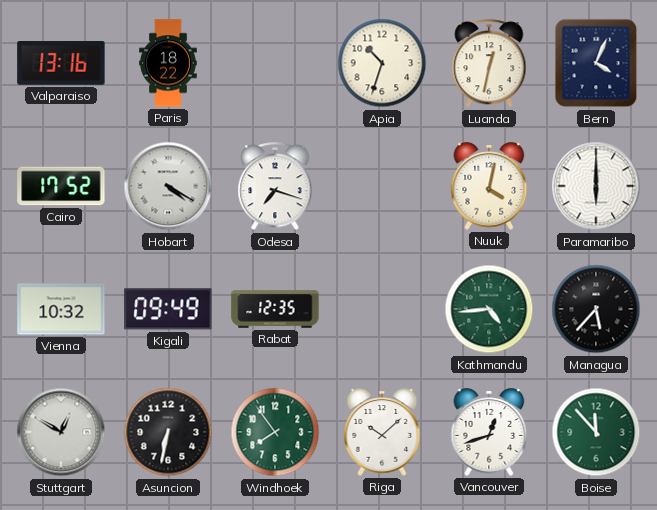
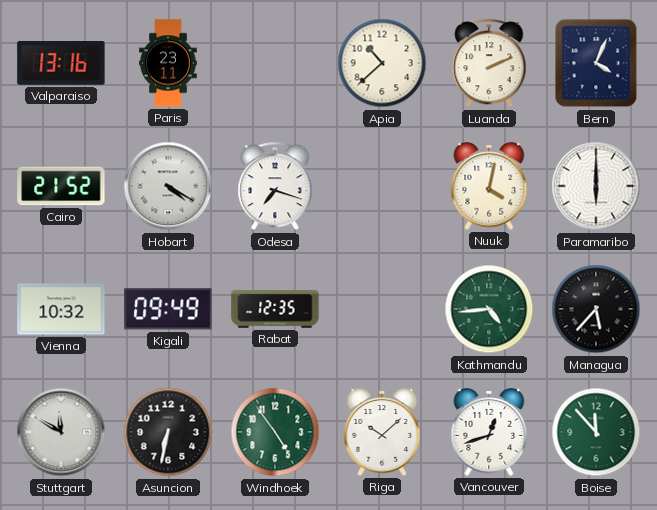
Paris: 18:22 -> 23:11
Apia: 10:33 -> 10:38
Luanda: 12:32 -> 2:11
Cairo: 17:52 -> 21:52
Stuttgart: 12:50 -> 11:50
Windhoek: 7:54 -> 4:54
